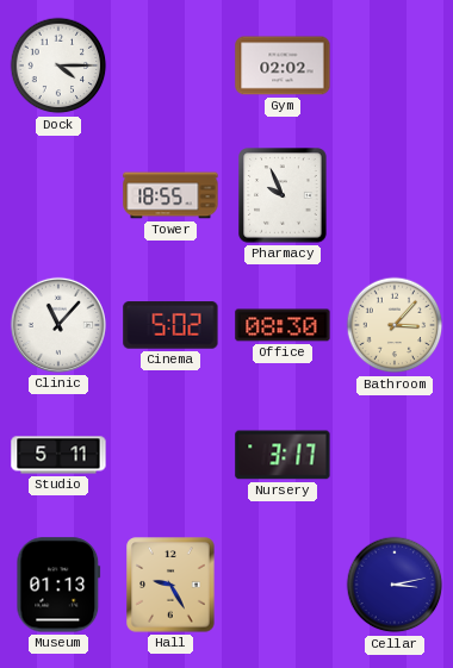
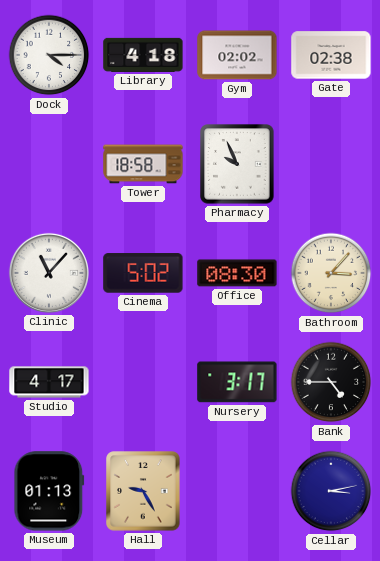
Library: none -> 4:18
Gate: none -> 02:38
Tower: 18:55 -> 18:58
Studio: 5:11 -> 4:17
Bank: none -> 4:45
